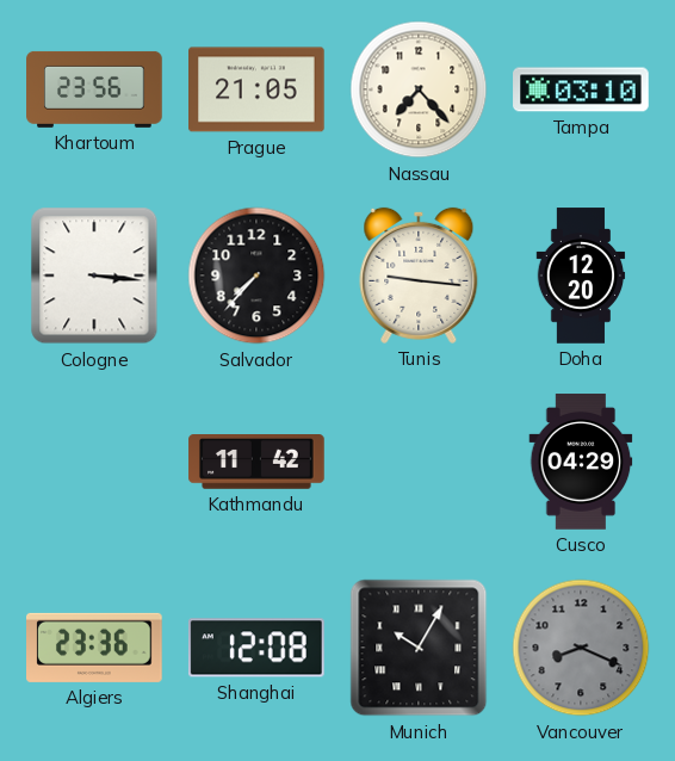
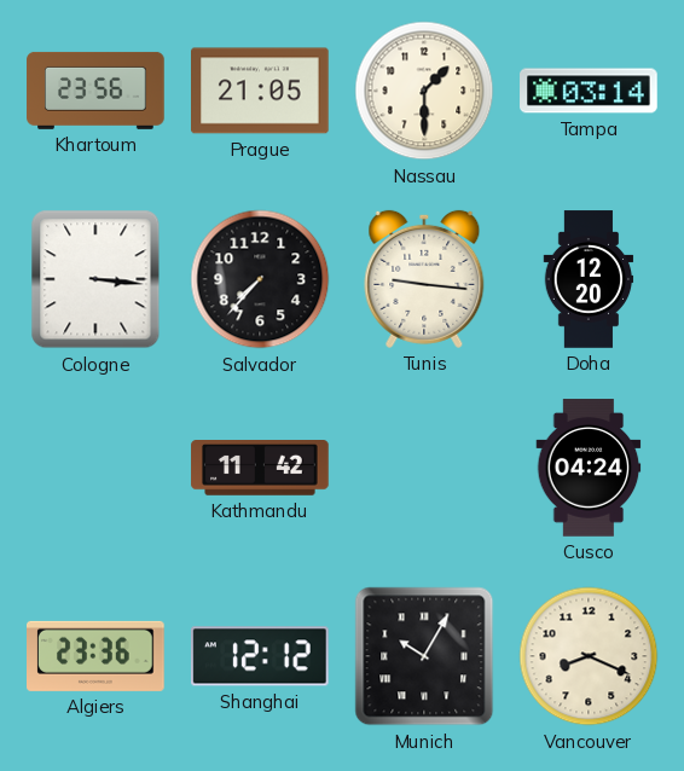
Nassau: 7:23 -> 1:30
Tampa: 03:10 -> 03:14
Cusco: 04:29 -> 04:24
Shanghai: 12:08 -> 12:12
Vancouver dial: grey -> cream
